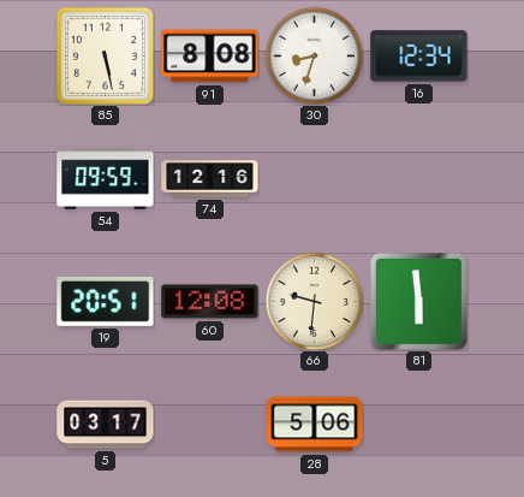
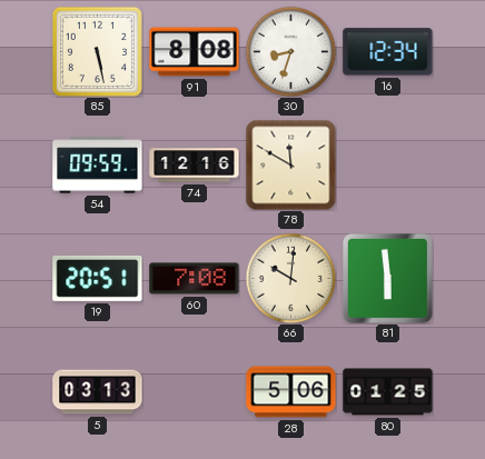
78: none -> 11:50
60: 12:08 -> 7:08
66: 9:31 -> 10:01
5: 03:17 -> 03:13
80: none -> 01:25
